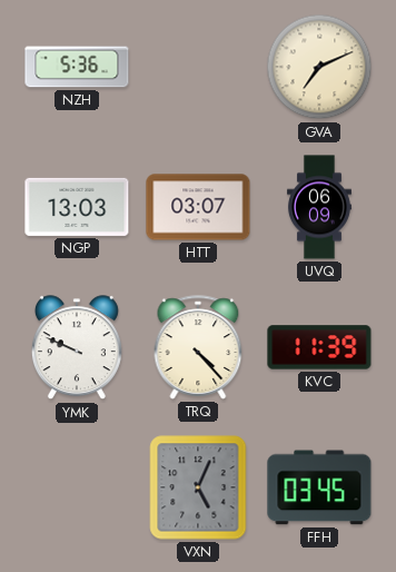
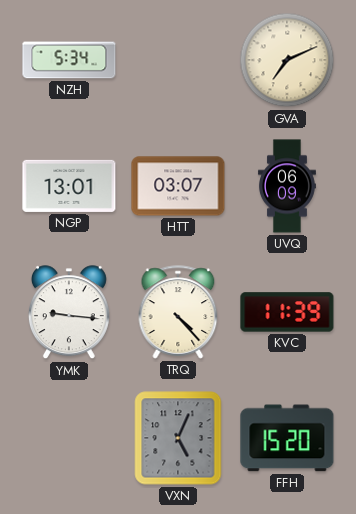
NZH: 5:36 -> 5:34
NGP: 13:03 -> 13:01
YMK: 9:49 -> 9:16
FFH: 03:45 -> 15:20
